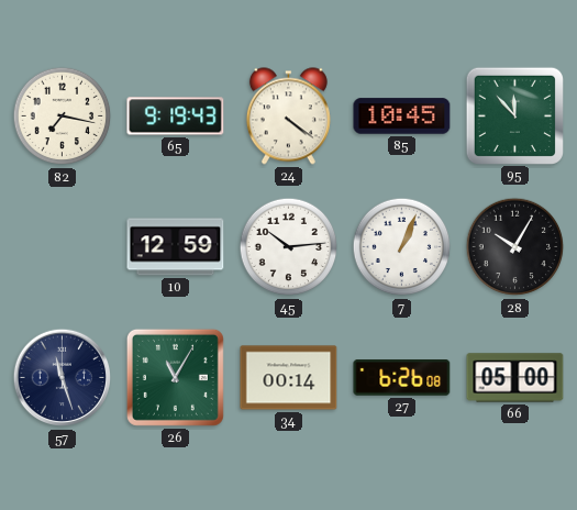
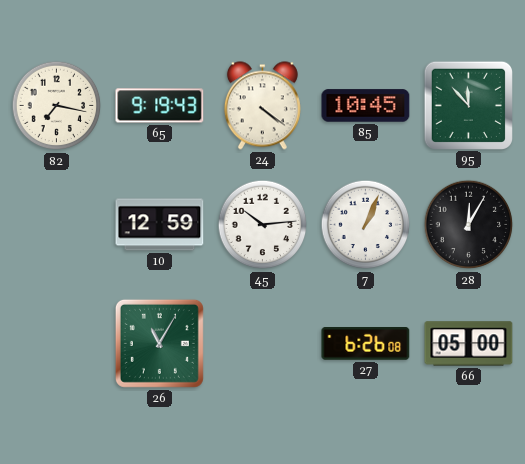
28: 10:05 -> 12:05
57: 11:27 -> none
34: 00:14 -> none
